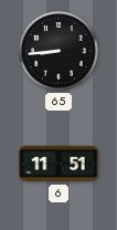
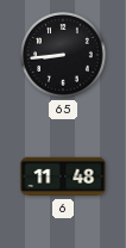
6: 11:51 -> 11:48
